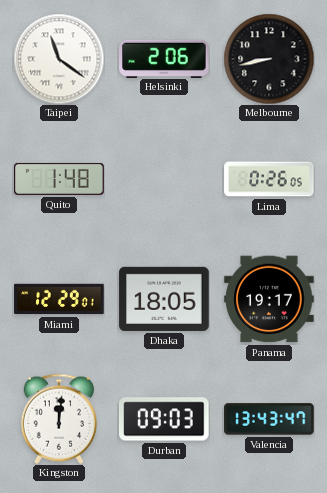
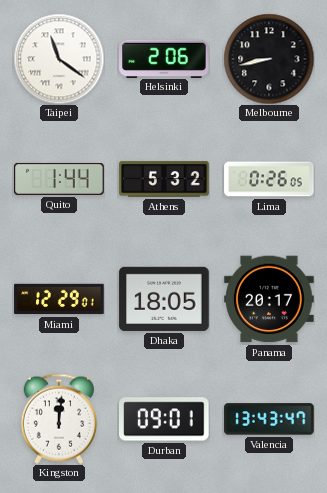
Quito: 1:48 -> 1:44
Athens: none -> 5:32
Panama: 19:17 -> 20:17
Durban: 09:03 -> 09:01
